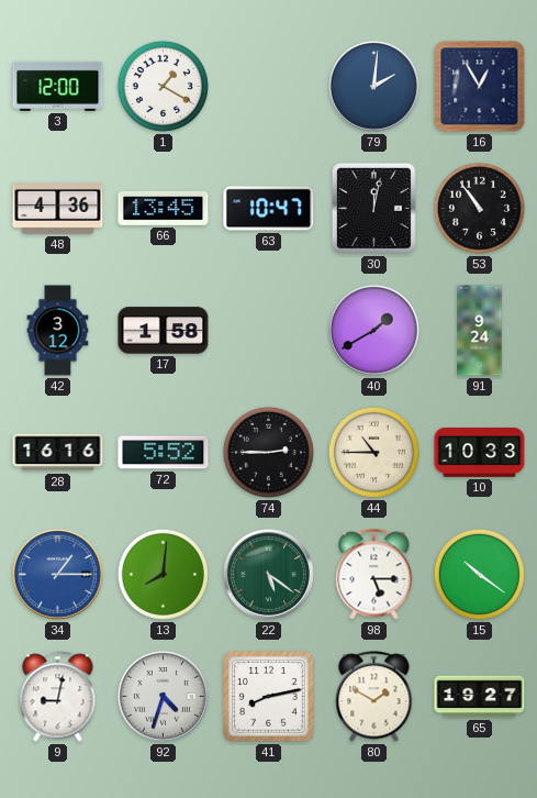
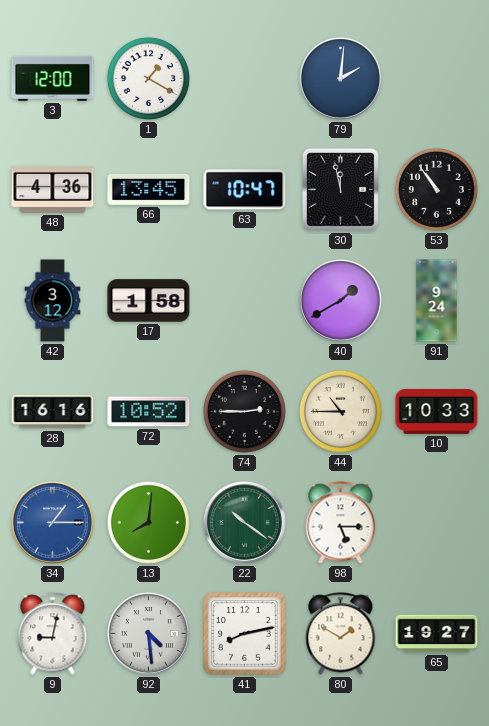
16: 12:55 -> none
30: 12:02 -> 11:58
72: 5:52 -> 10:52
22: 5:21 -> 10:21
15: 10:21 -> none
92: 4:33 -> 4:29
